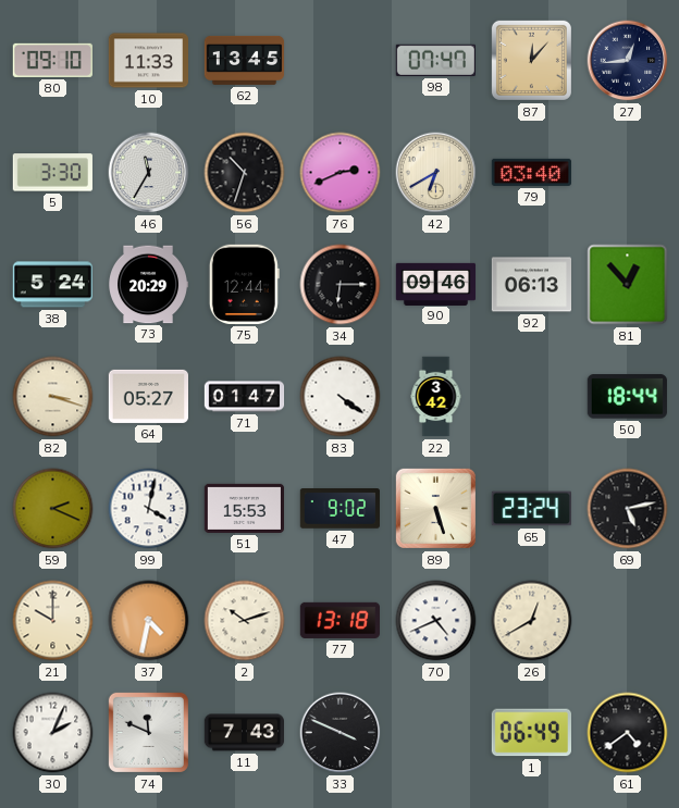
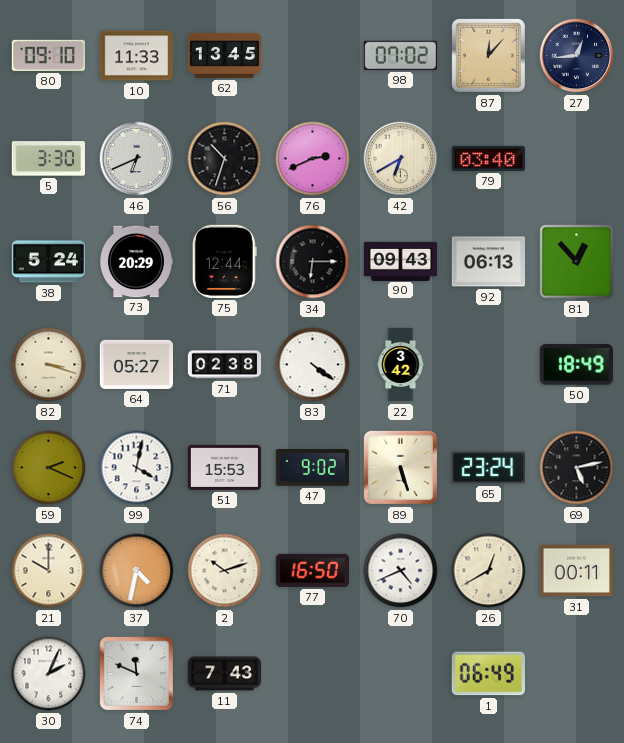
98: 07:47 -> 07:02
46: 11:35 -> 6:41
90: 09:46 -> 09:43
71: 01:47 -> 02:38
50: 18:44 -> 18:49
77: 13:18 -> 16:50
31: none -> 00:11
33: 3:49 -> none
61: 4:39 -> none
